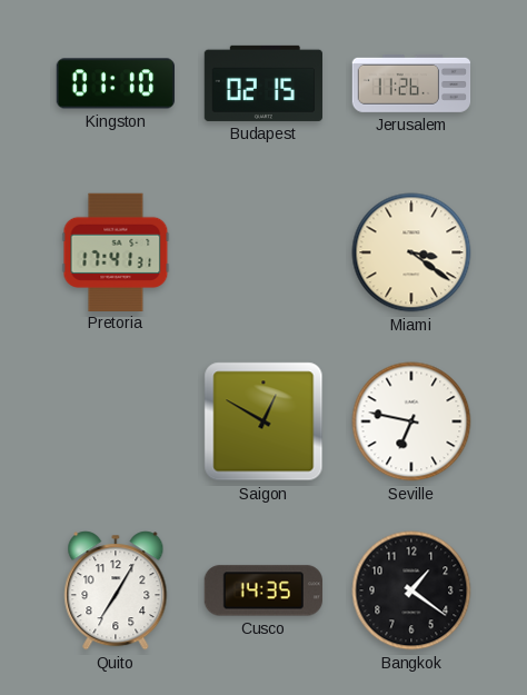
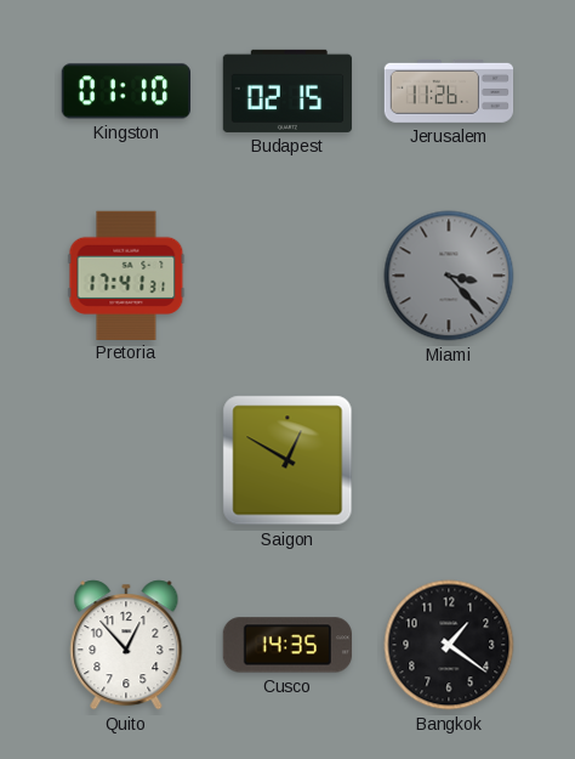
Miami: 3:21 -> 3:23
Miami dial: cream -> grey
Seville: 6:47 -> none
Quito: 7:05 -> 12:53
